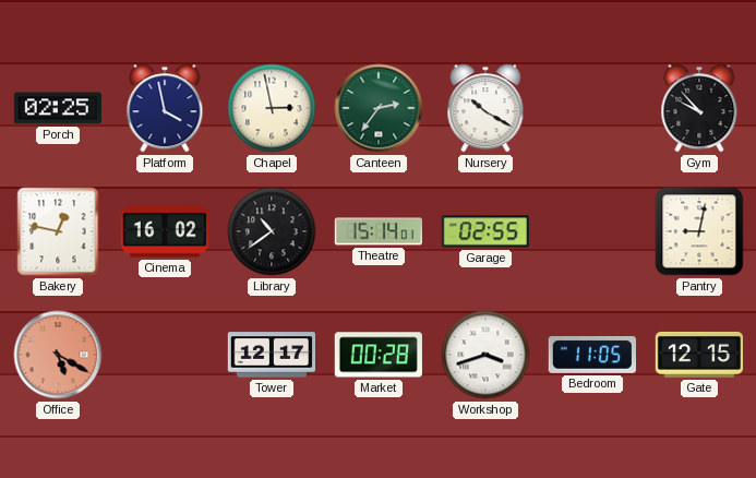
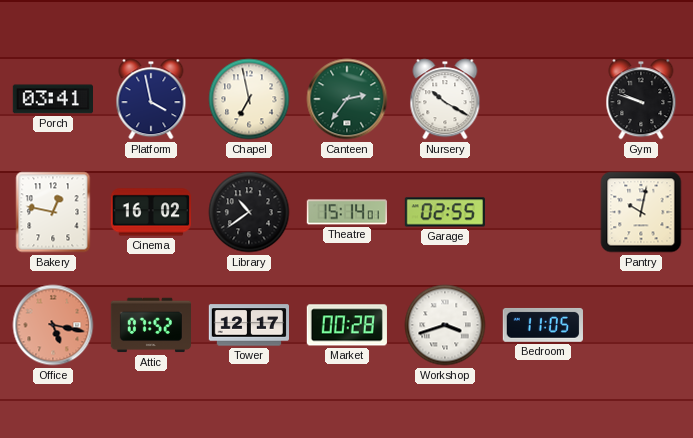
Porch: 02:25 -> 03:41
Chapel: 2:58 -> 6:58
Gym: 9:53 -> 9:48
Pantry: 9:02 -> 10:02
Office: 5:20 -> 5:17
Attic: none -> 07:52
Gate: 12:15 -> none
